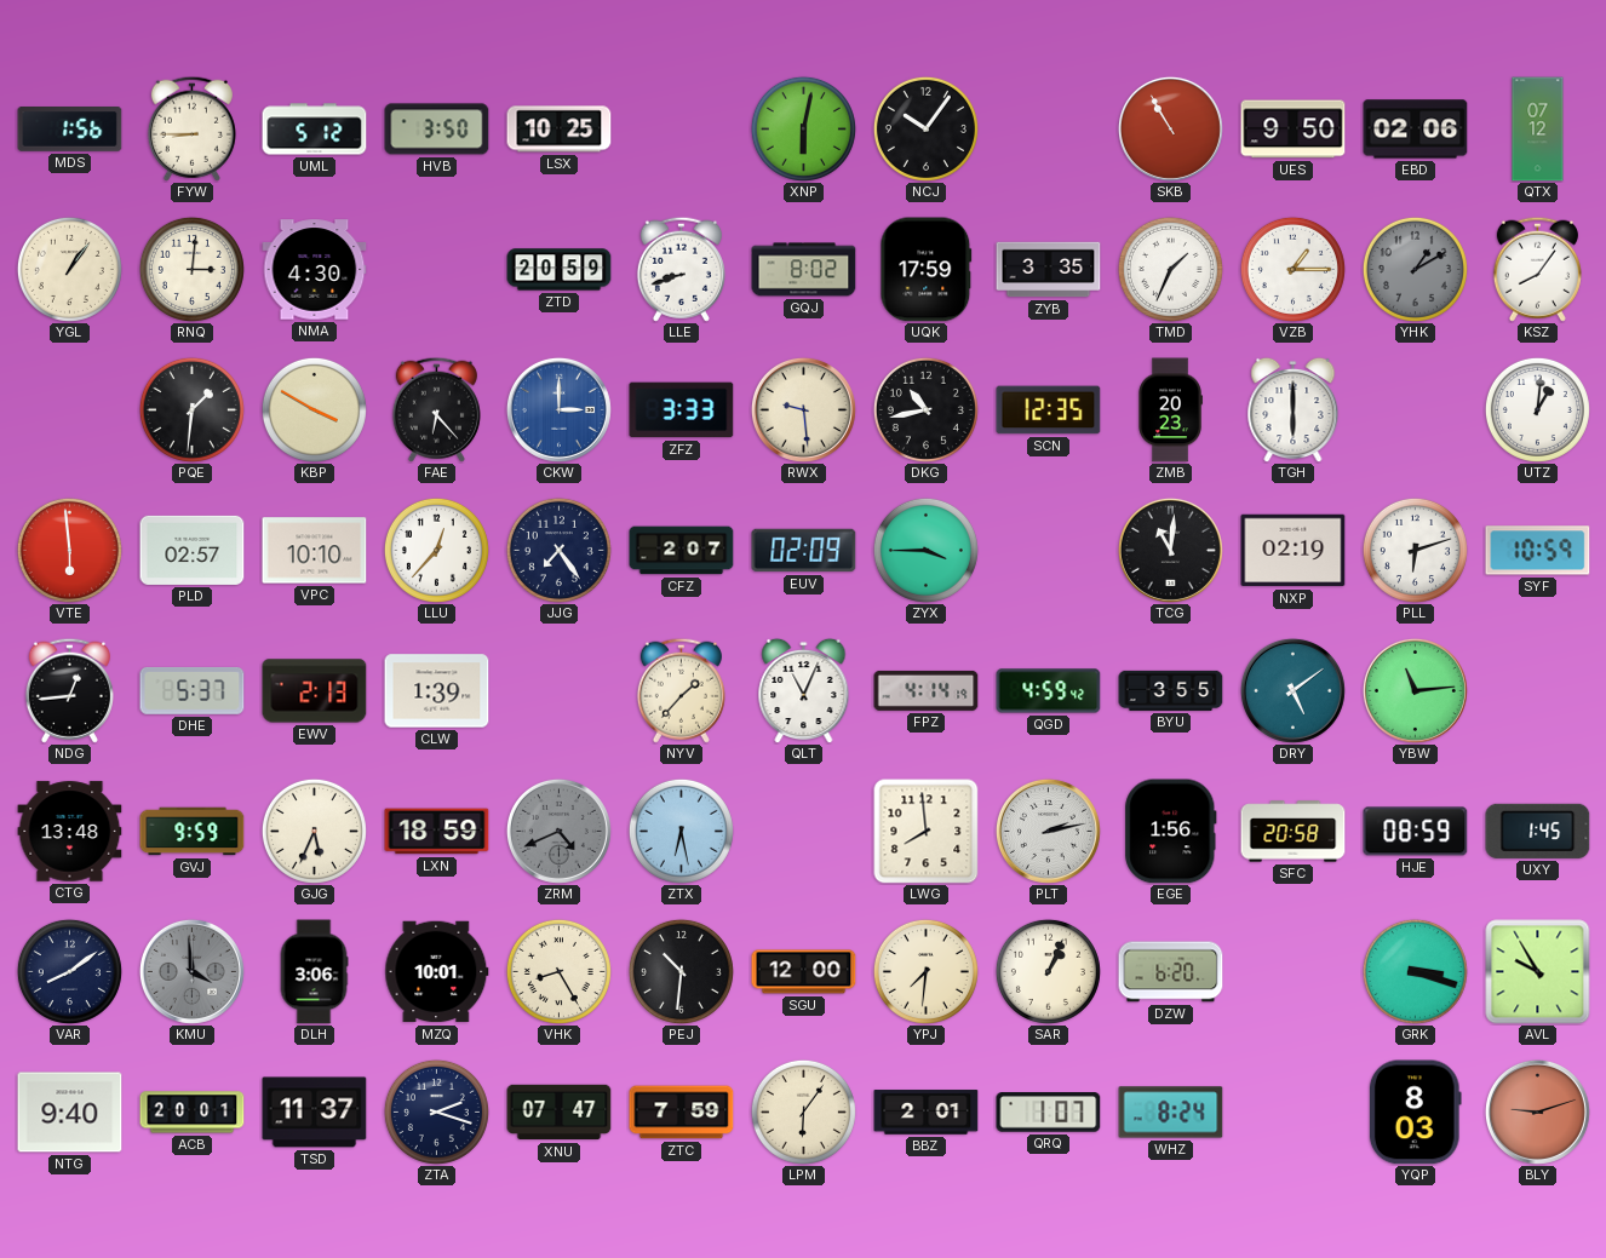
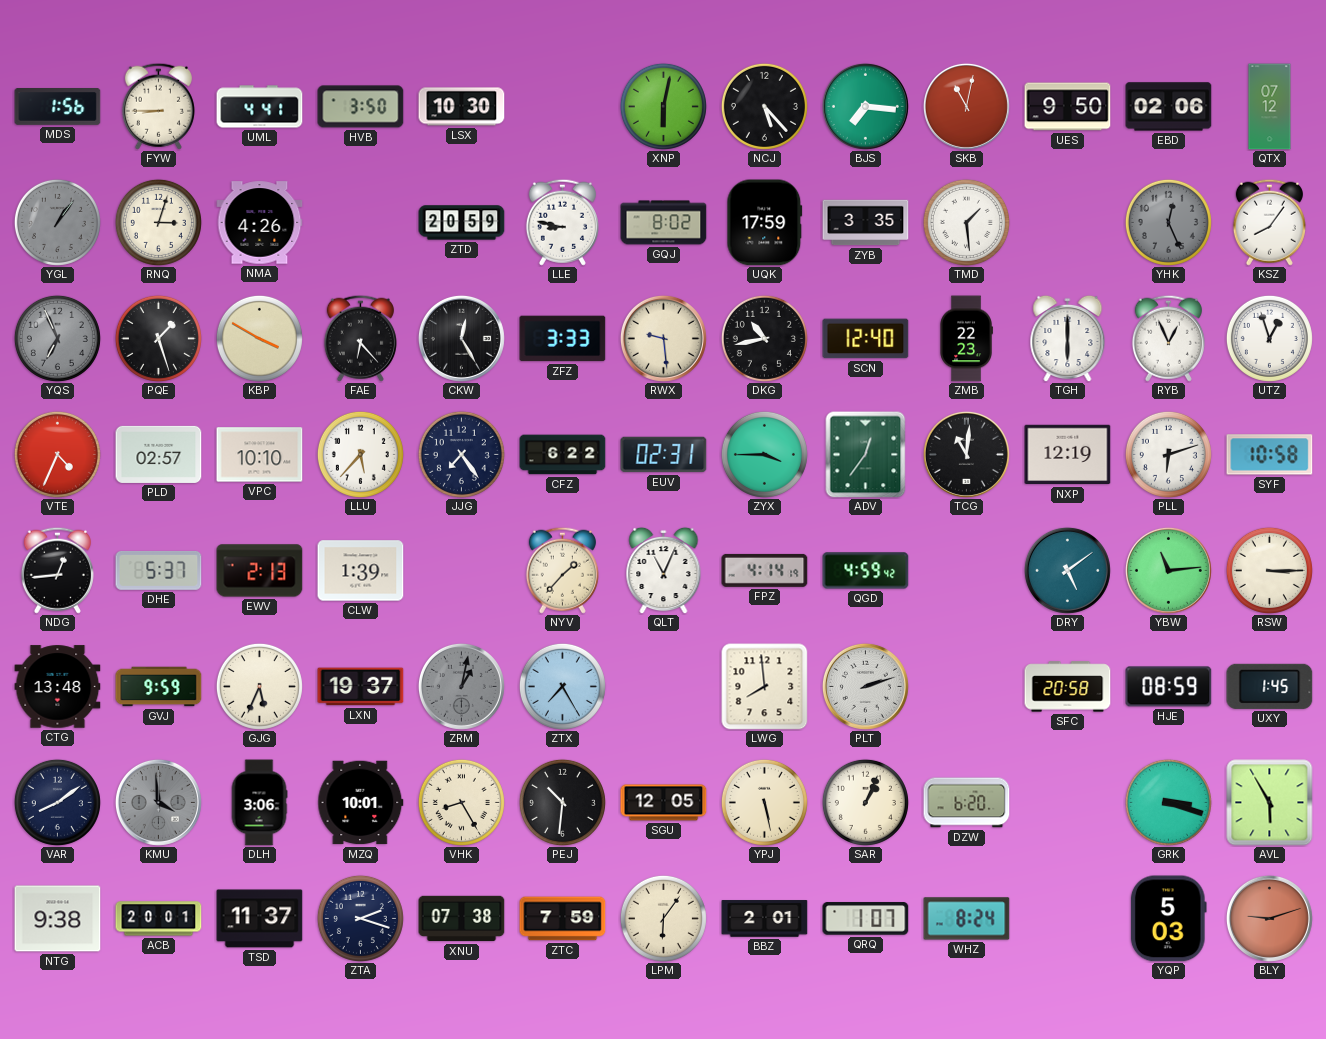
UML: 5:12 -> 4:41
LSX: 10:25 -> 10:30
NCJ: 10:06 -> 5:23
BJS: none -> 7:16
SKB: 10:55 -> 11:02
YGL dial: cream -> grey
RNQ: 3:01 -> 3:03
NMA: 4:30 -> 4:26
LLE: 8:42 -> 8:47
TMD: 1:34 -> 1:29
VZB: 1:15 -> none
YHK: 1:10 -> 12:26
YQS: none -> 6:56
PQE: 1:31 -> 1:27
CKW: 3:00 -> 12:25
CKW dial: blue -> black
SCN: 12:35 -> 12:40
ZMB: 20:23 -> 22:23
RYB: none -> 12:56
UTZ: 1:01 -> 12:57
VTE: 5:59 -> 4:34
LLU: 12:37 -> 5:37
CFZ: 2:07 -> 6:22
EUV: 02:09 -> 02:31
ADV: none -> 12:36
NXP: 02:19 -> 12:19
SYF: 10:59 -> 10:58
BYU: 3:55 -> none
RSW: none -> 3:15
LXN: 18:59 -> 19:37
ZRM: 4:41 -> 1:02
ZTX: 6:28 -> 7:25
PLT: 2:13 -> 2:12
EGE: 1:56 -> none
SGU: 12:00 -> 12:05
YPJ: 7:31 -> 5:28
AVL: 9:55 -> 5:55
NTG: 9:40 -> 9:38
XNU: 07:47 -> 07:38
YQP: 8:03 -> 5:03
